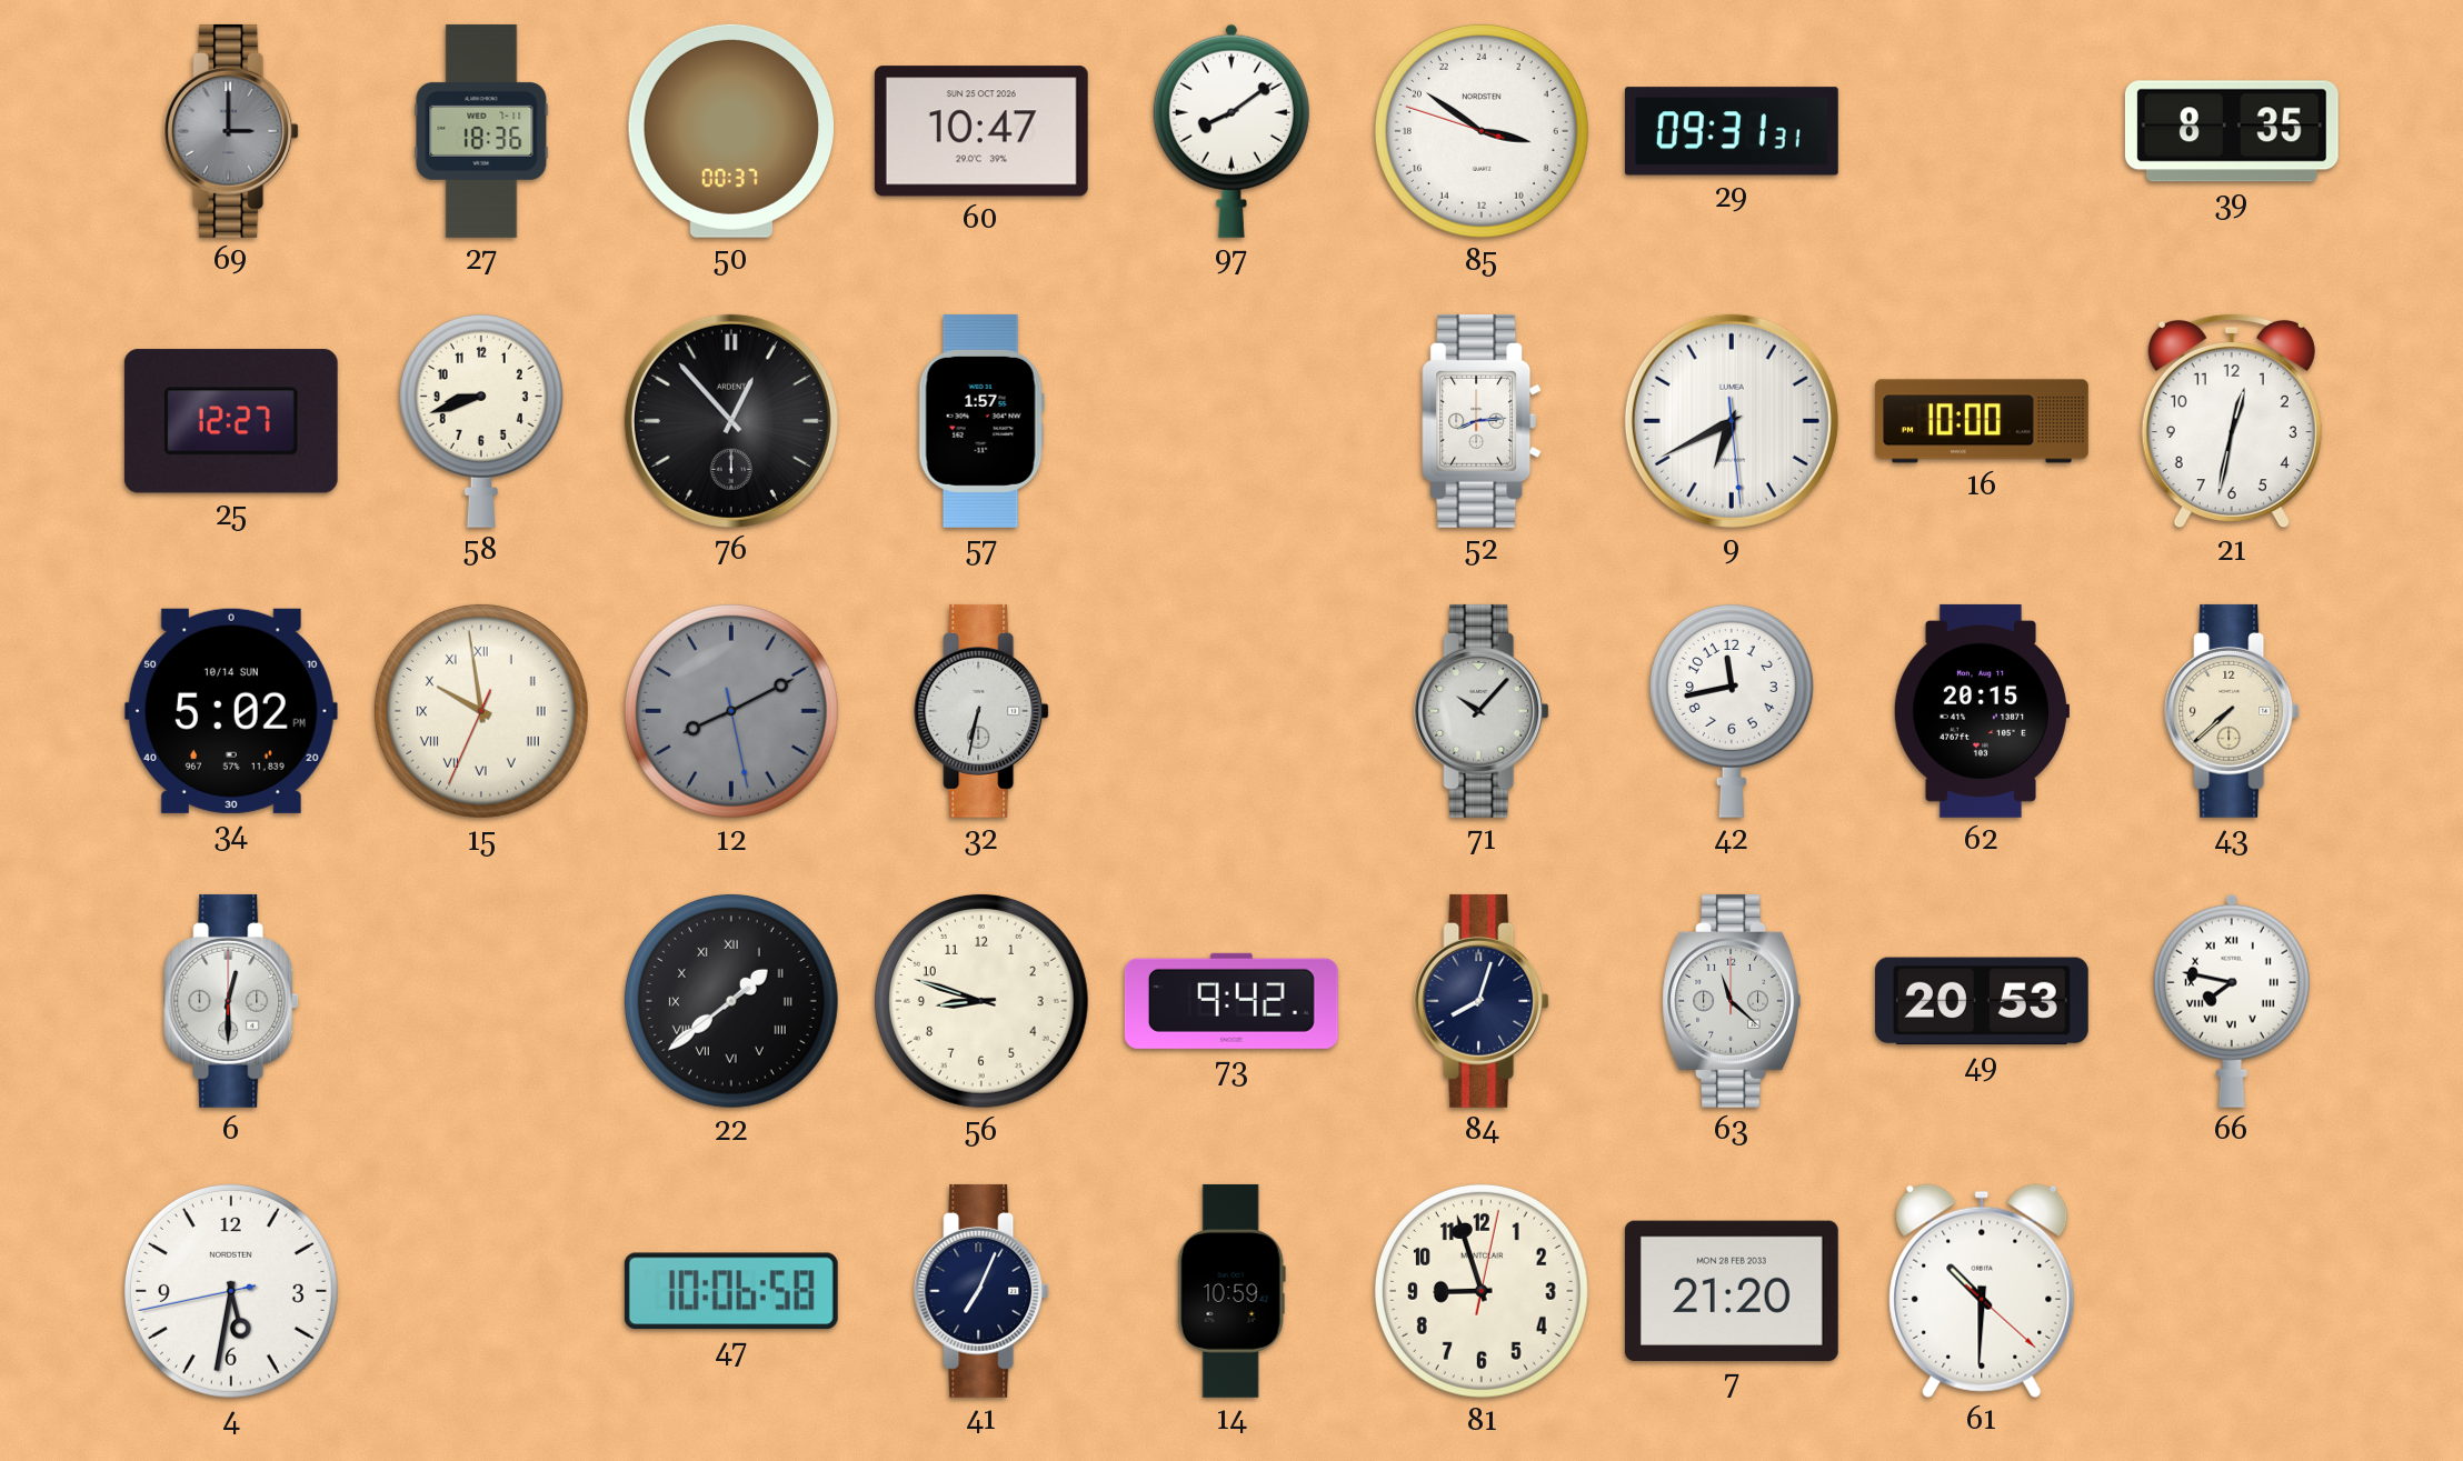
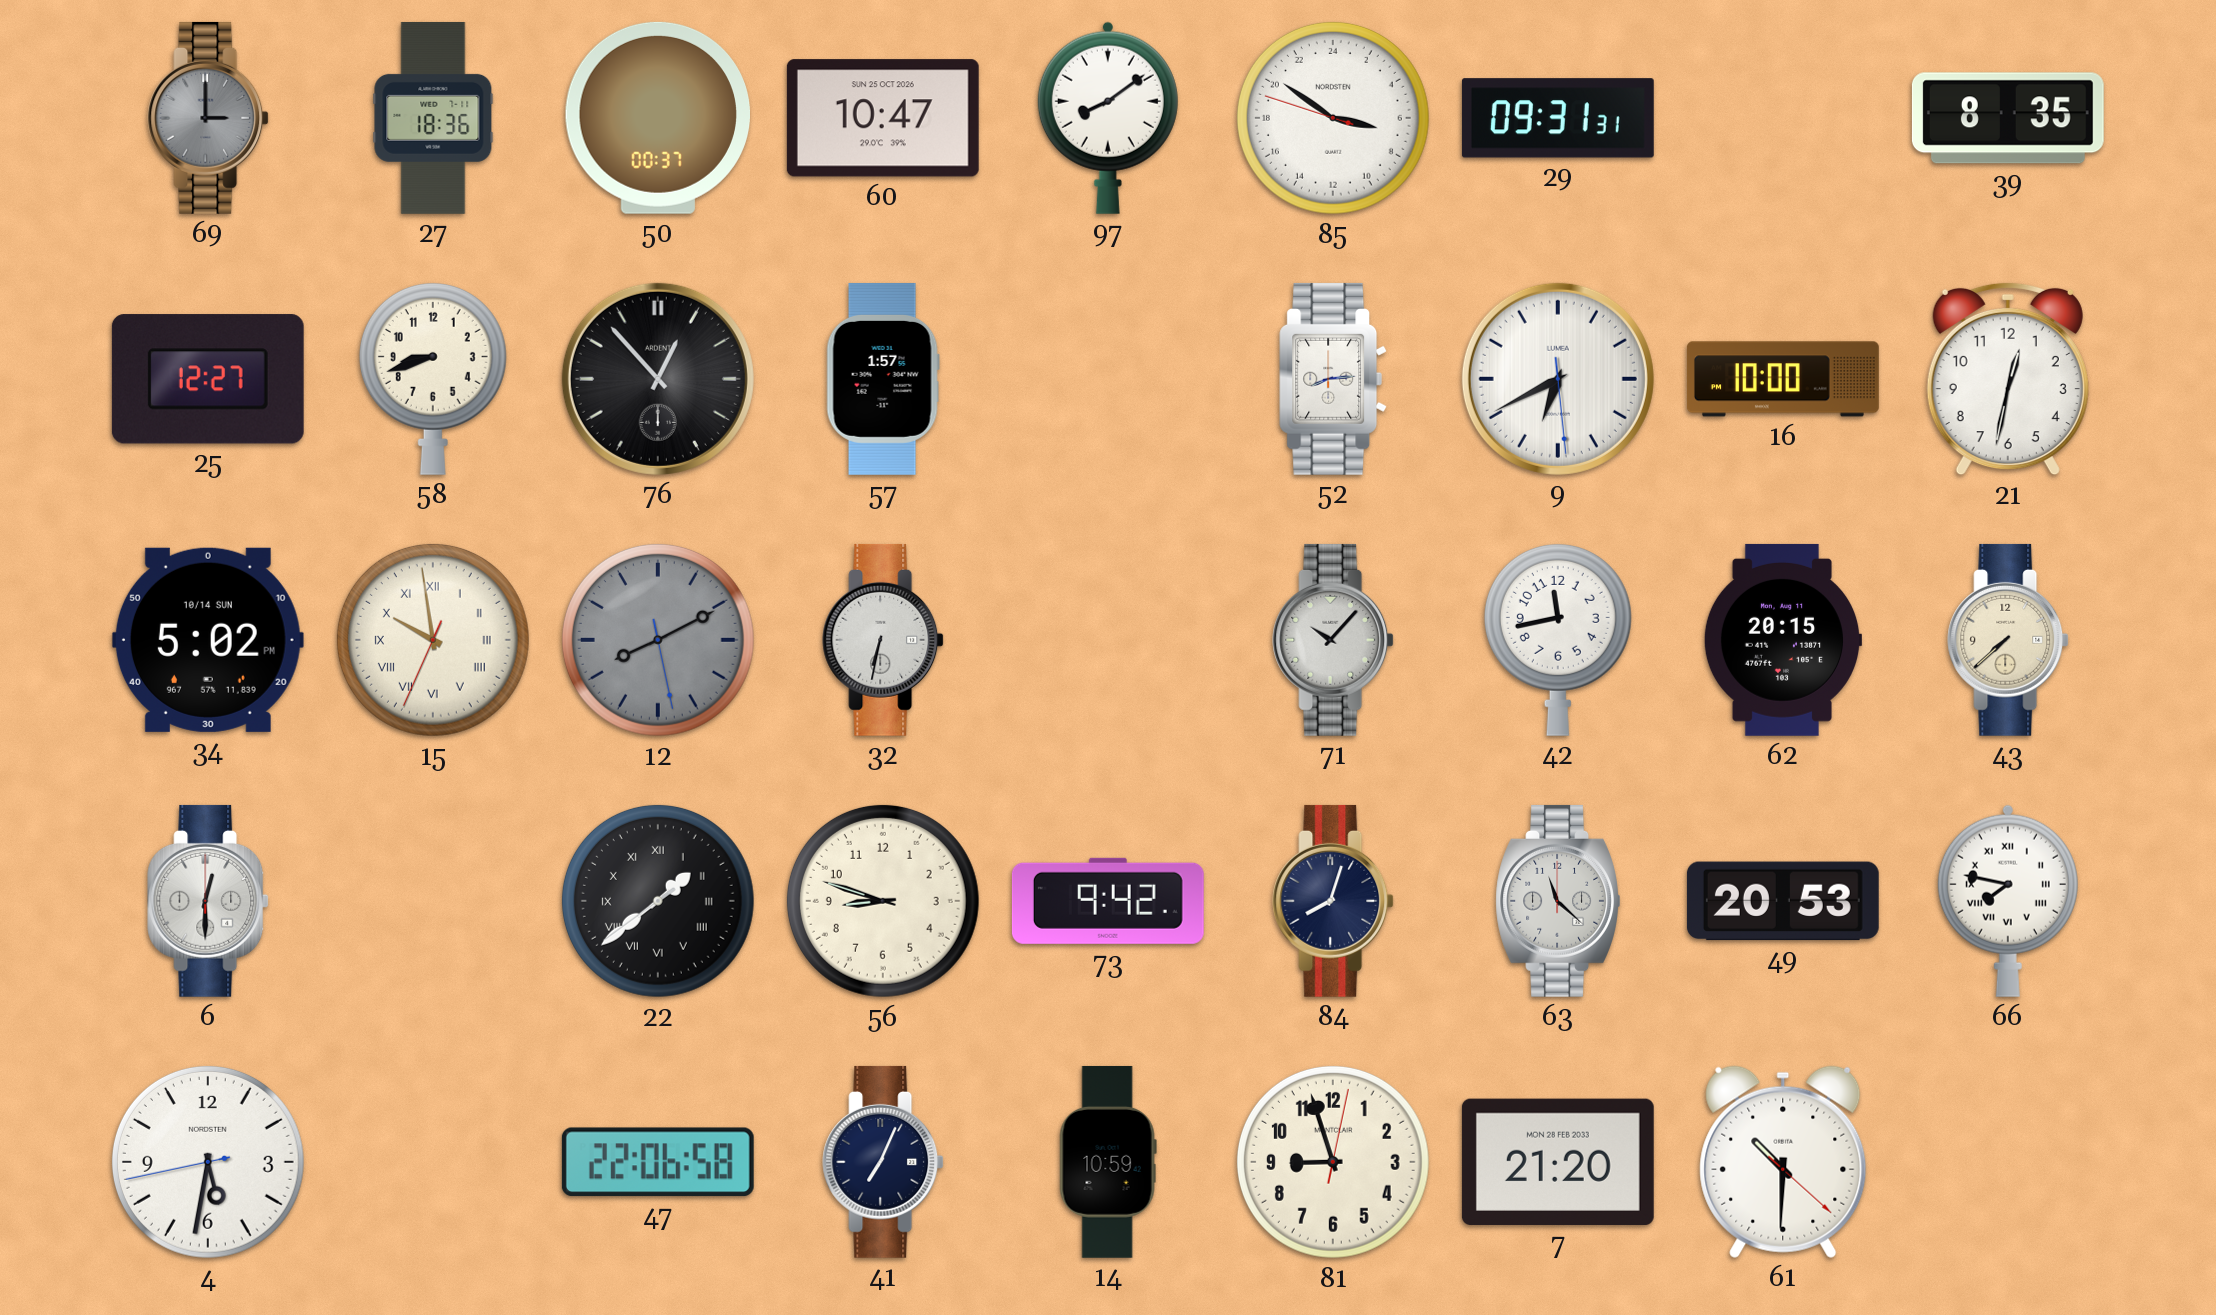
47: 10:06 -> 22:06
